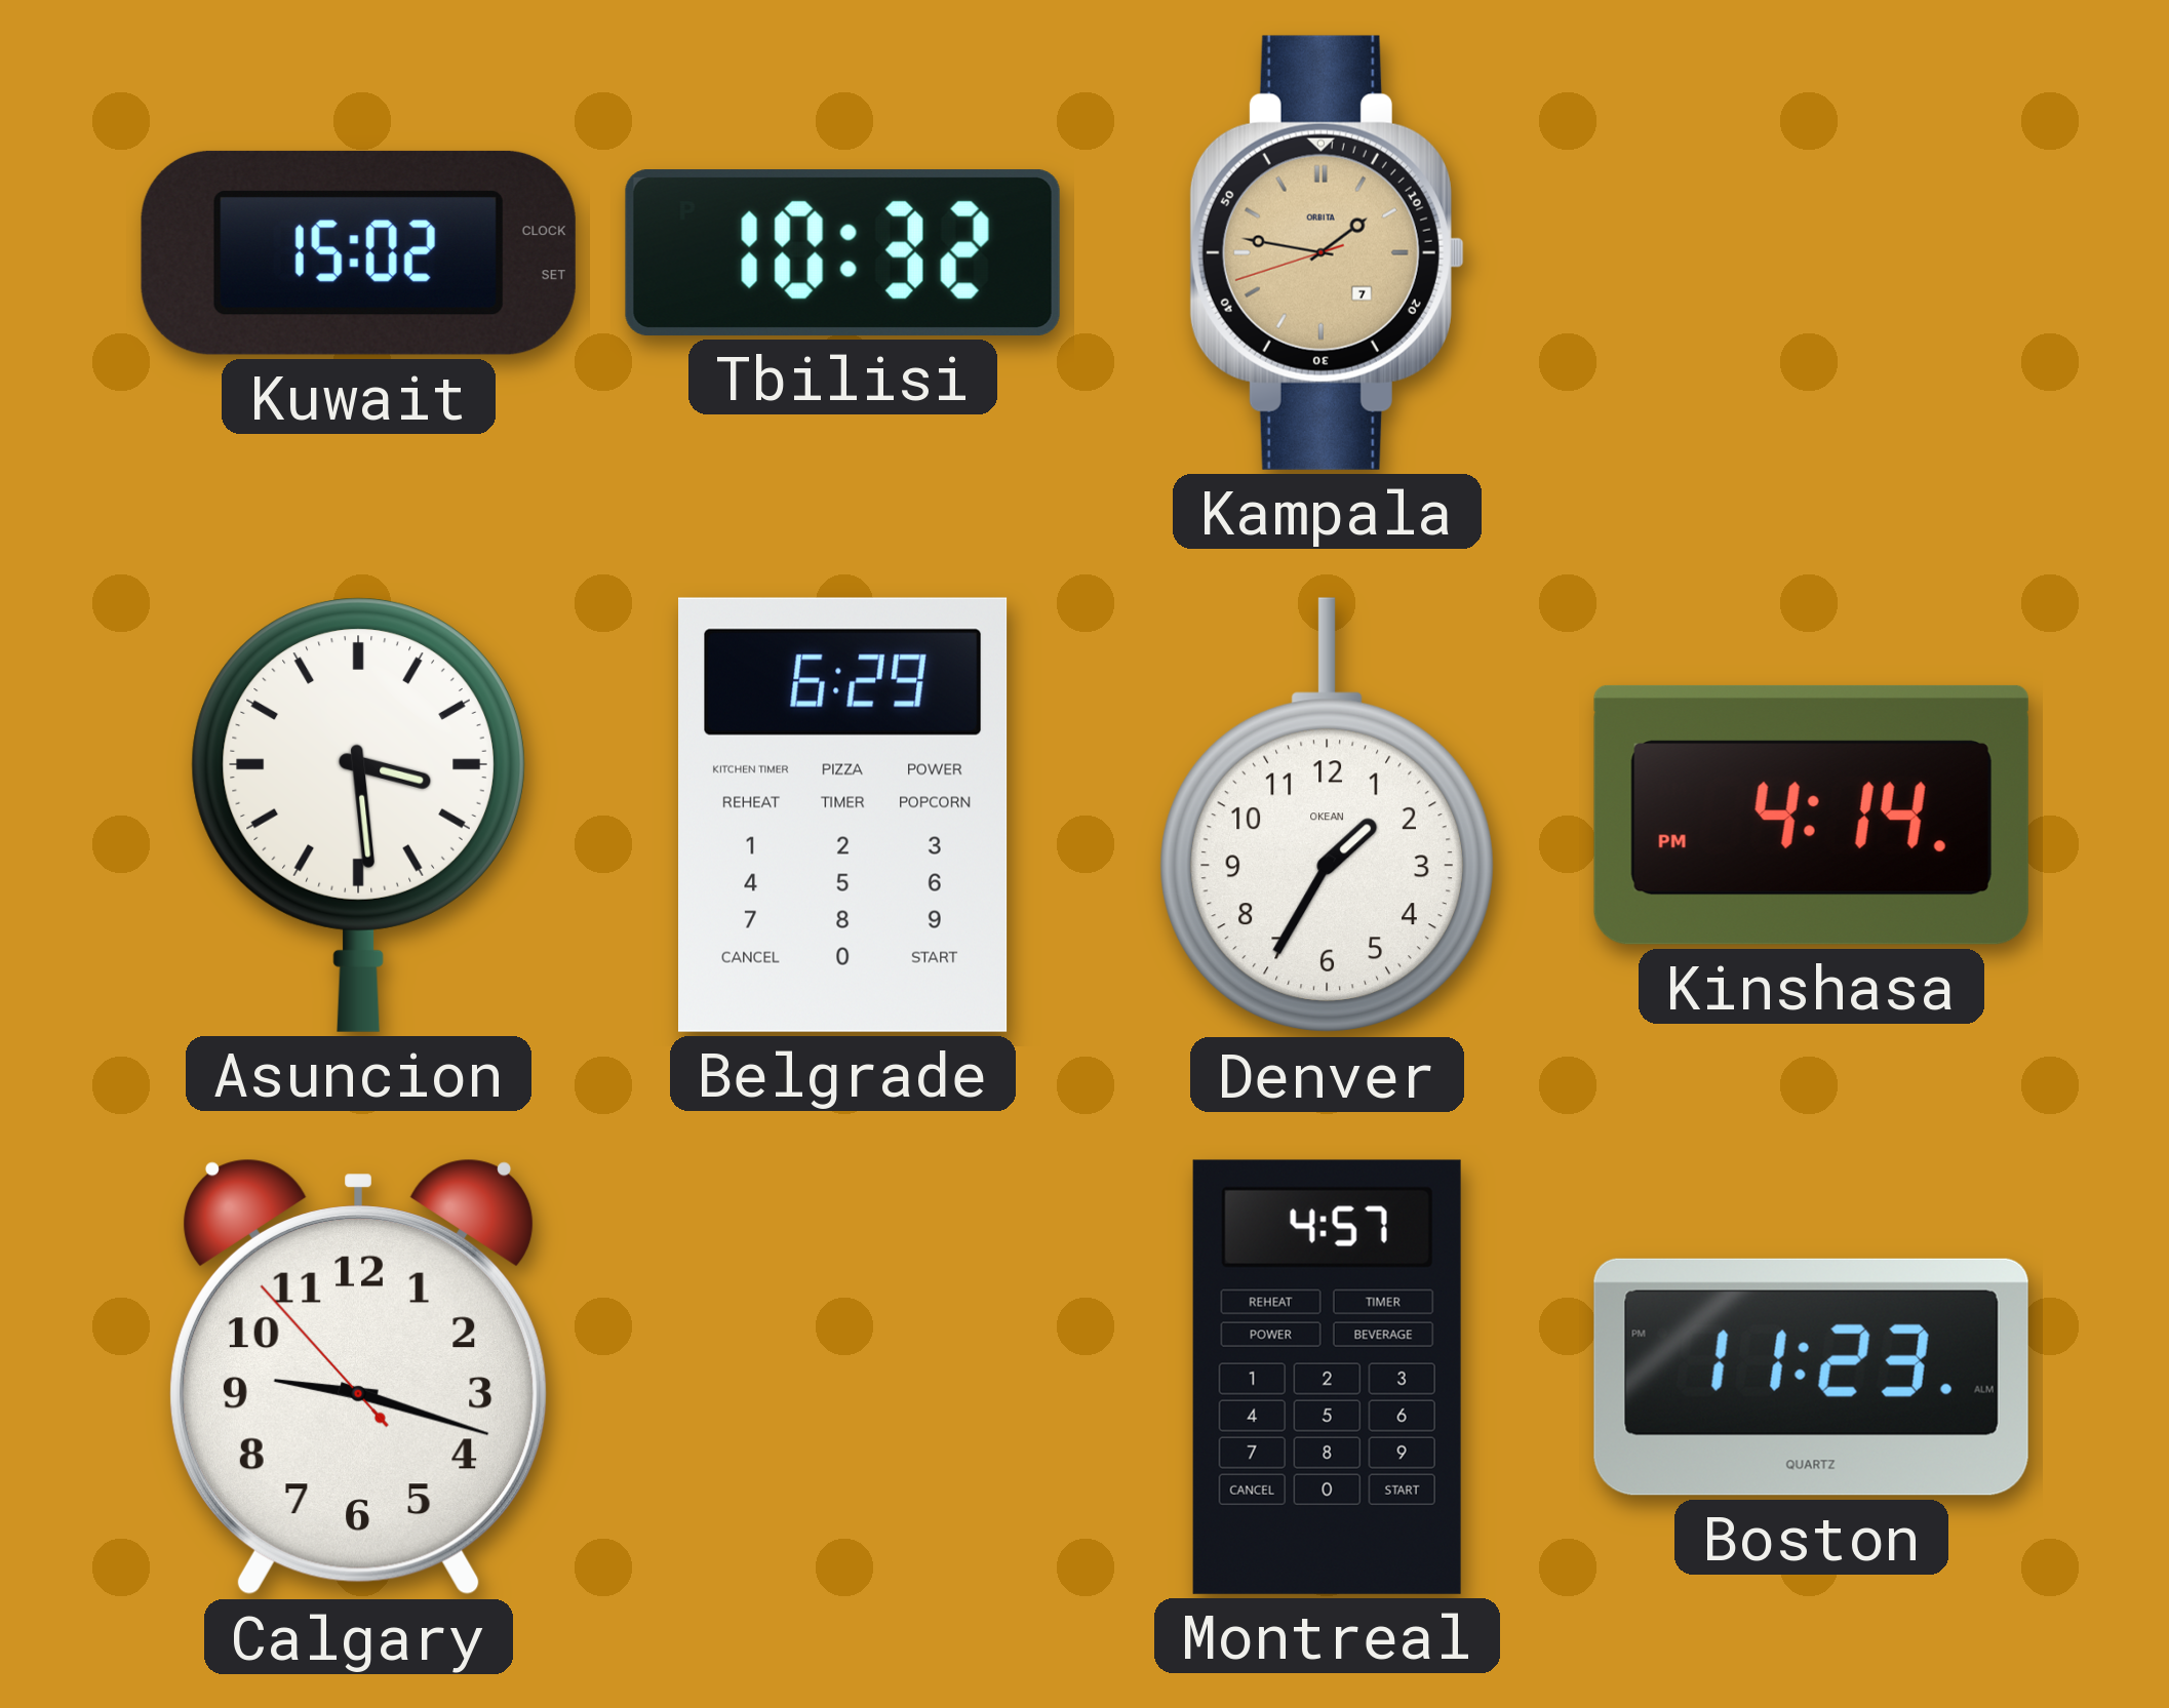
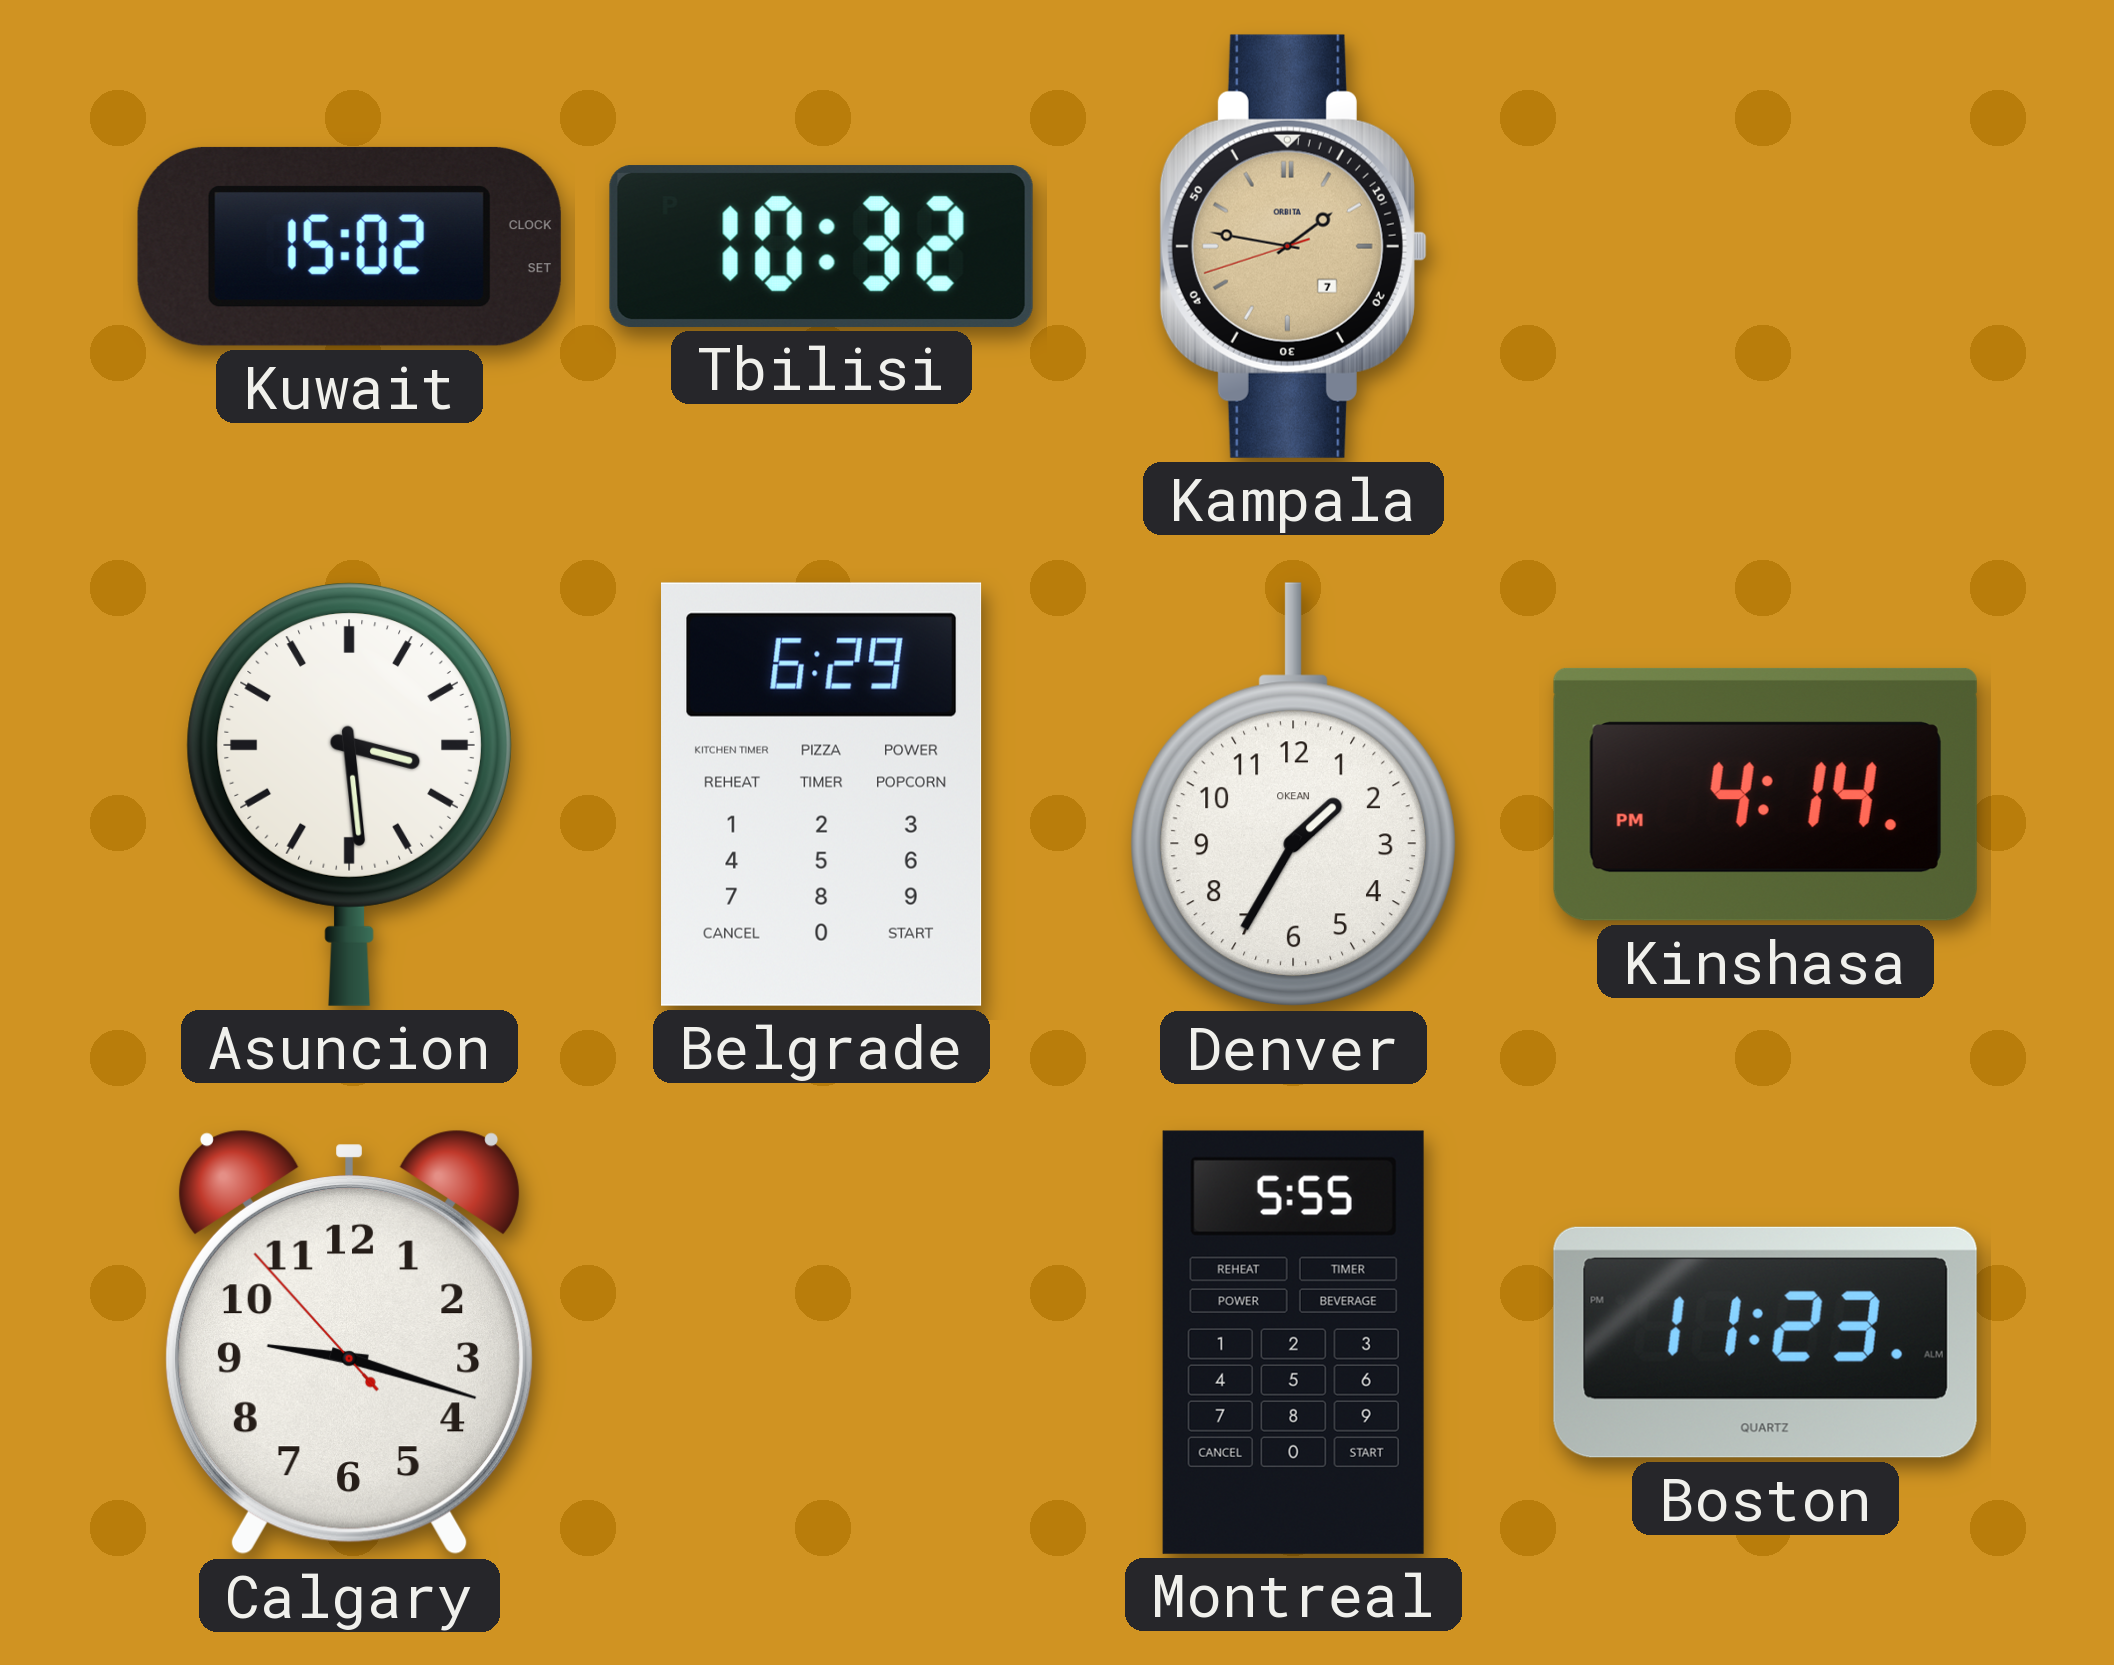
Montreal: 4:57 -> 5:55
